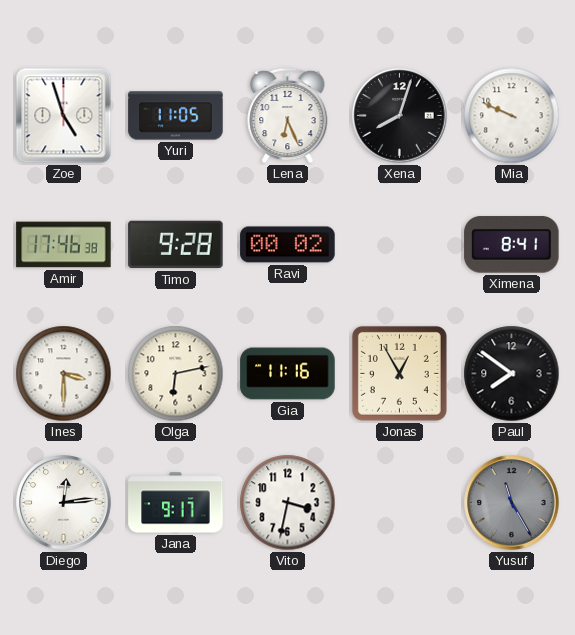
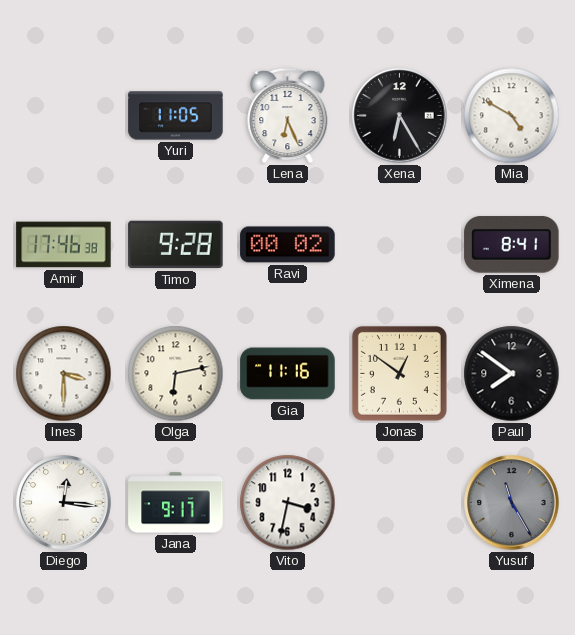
Zoe: 4:57 -> none
Xena: 8:03 -> 6:25
Mia: 9:49 -> 4:50
Jonas: 12:55 -> 12:51
Diego: 12:14 -> 12:16
